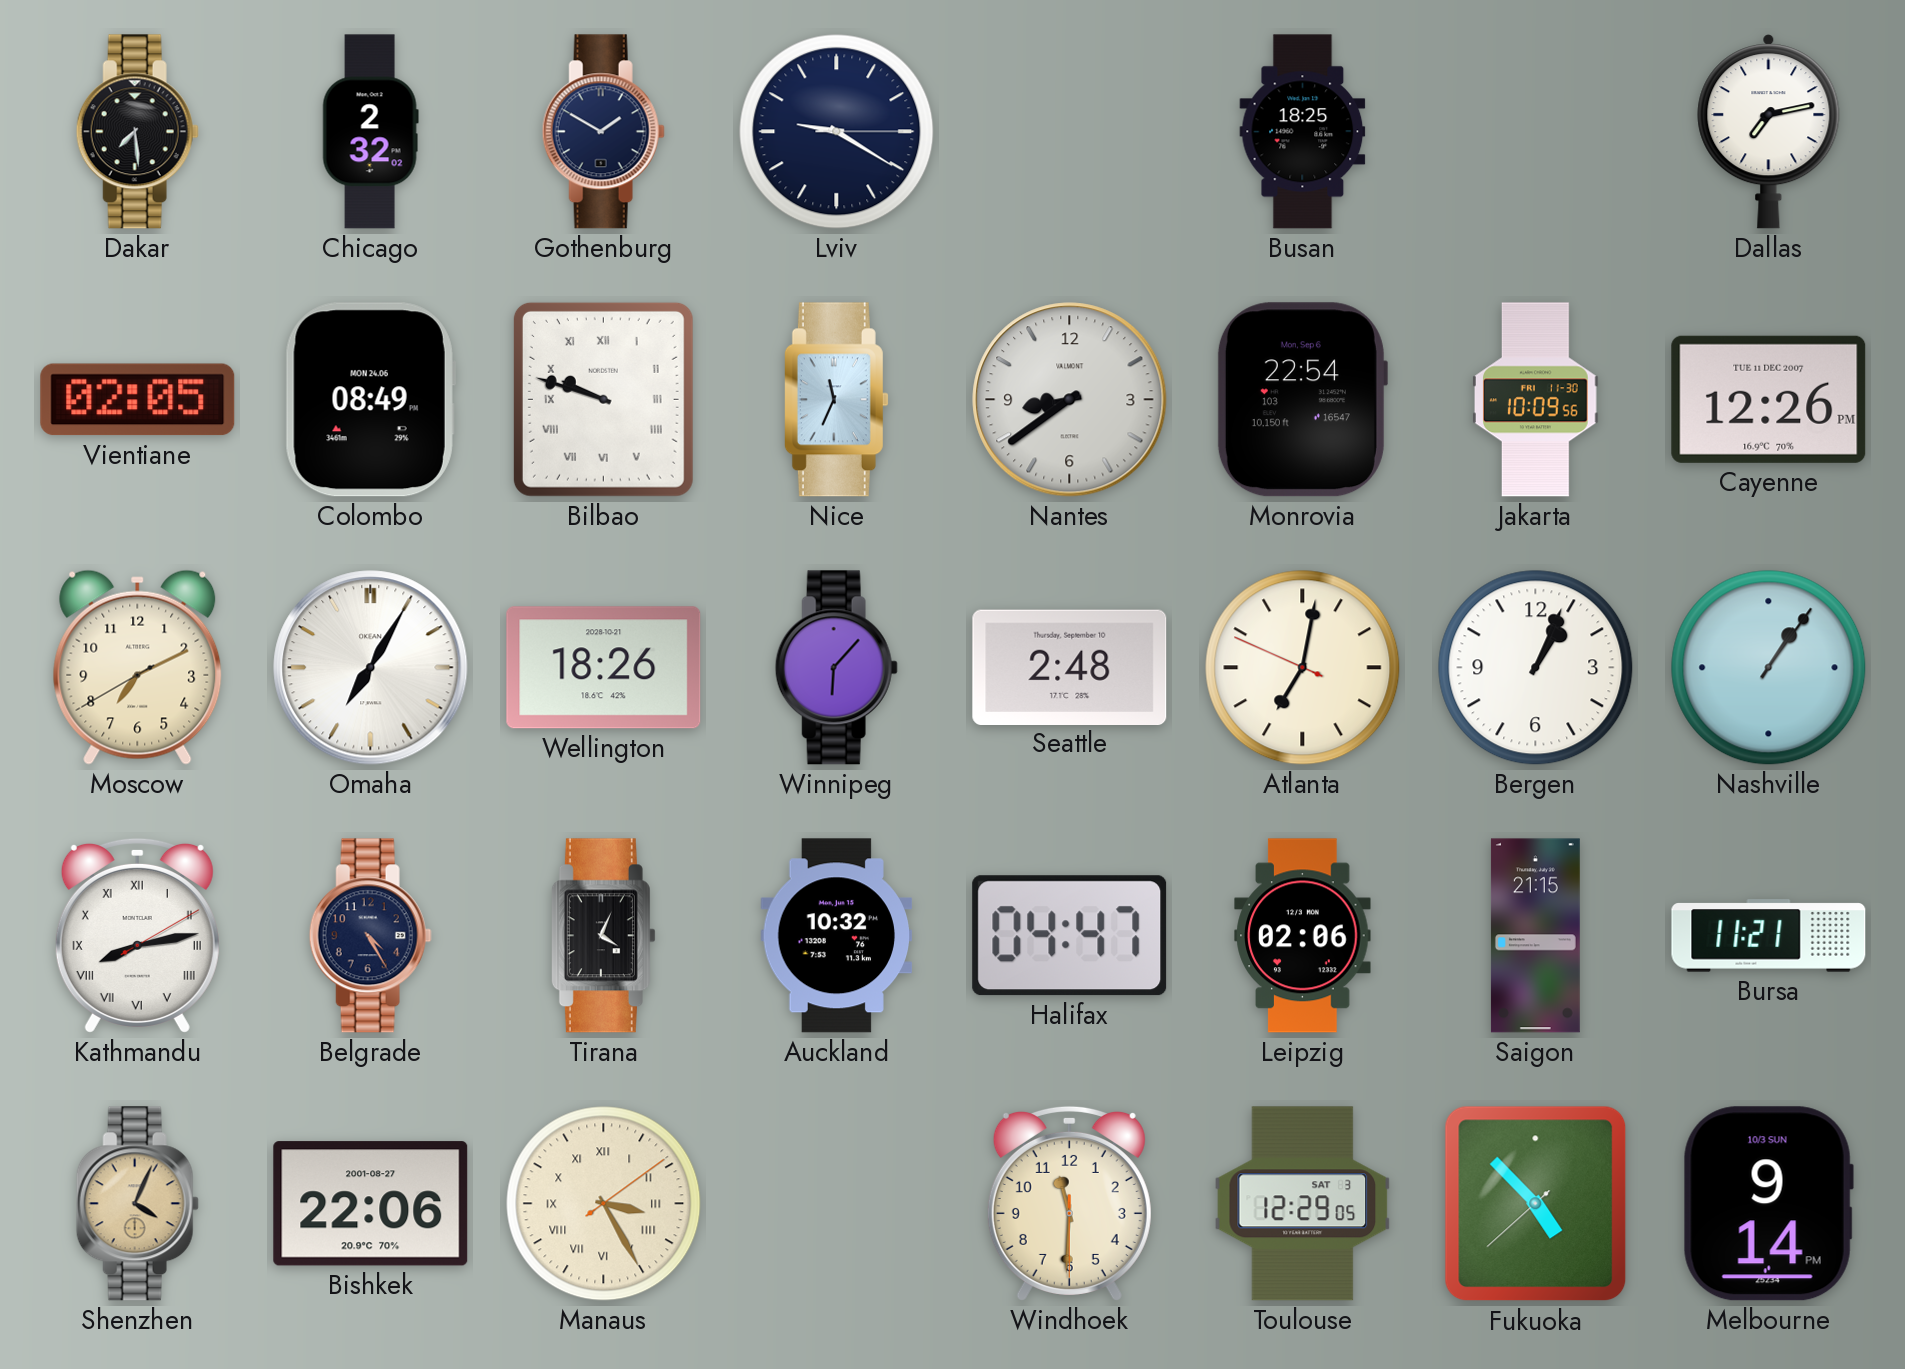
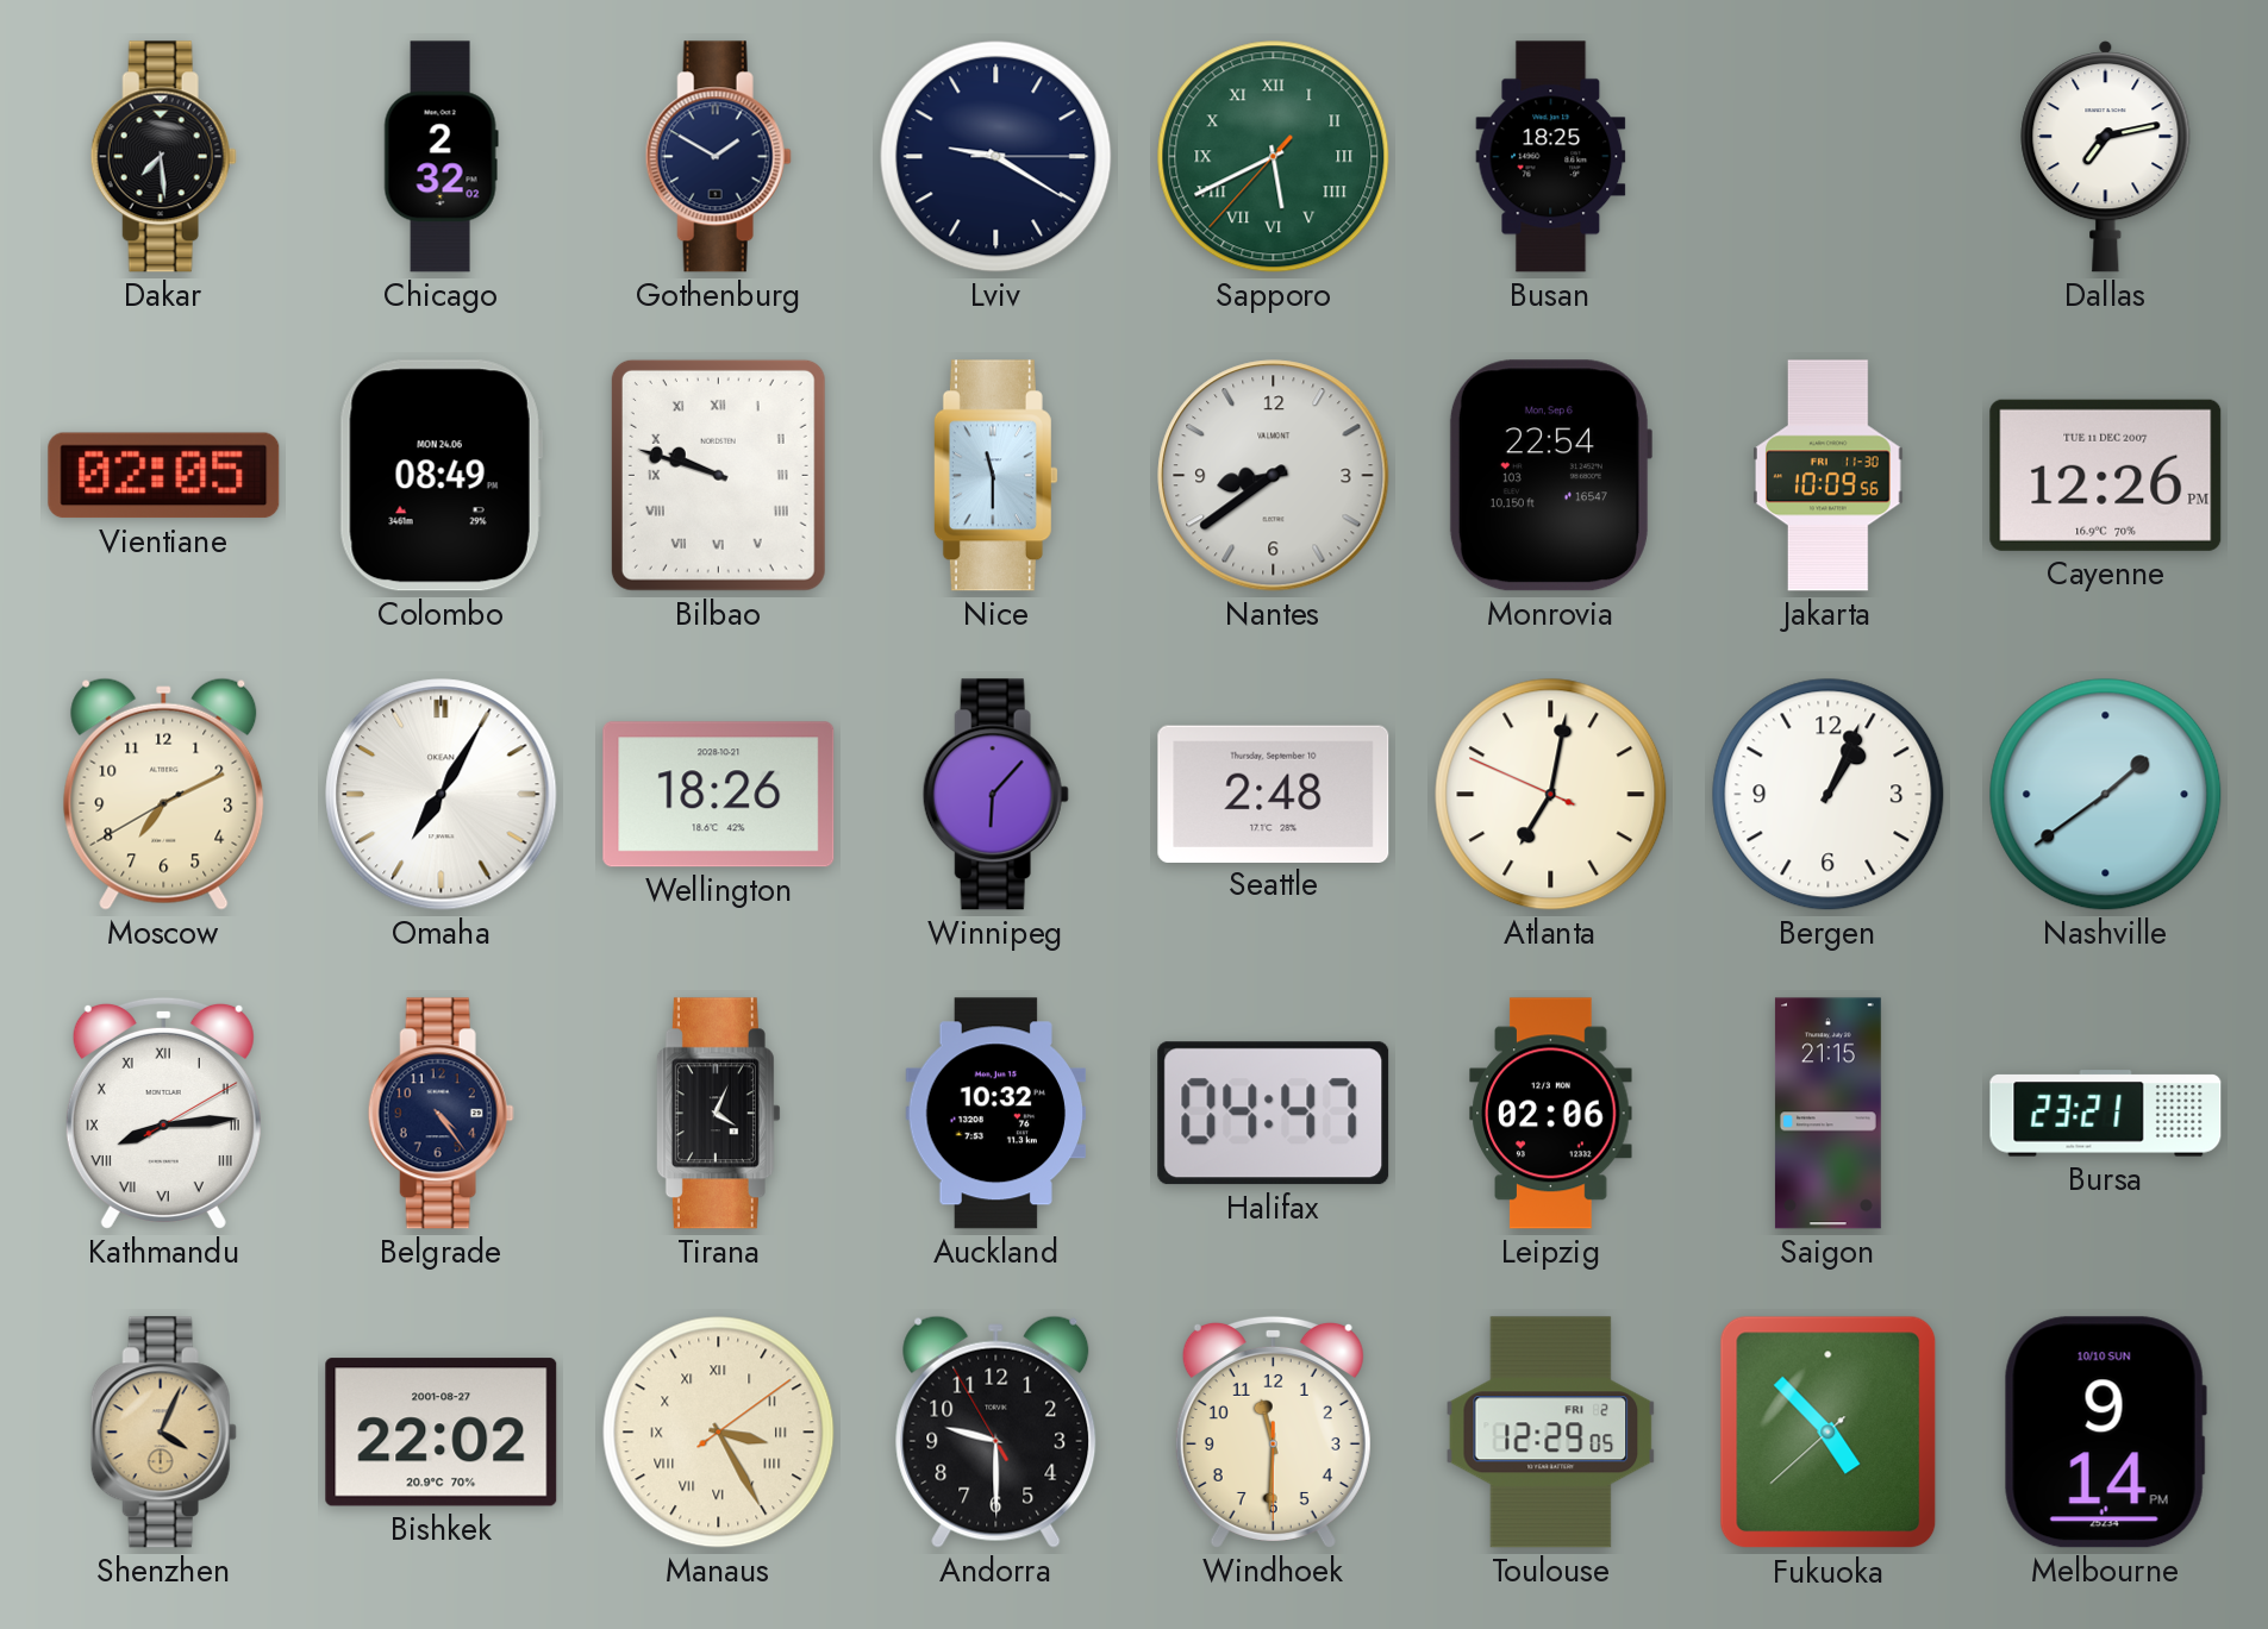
Sapporo: none -> 5:40
Nice: 11:34 -> 11:30
Nashville: 1:06 -> 1:39
Kathmandu: 8:13 -> 8:14
Belgrade: 4:25 -> 4:24
Bursa: 11:21 -> 23:21
Bishkek: 22:06 -> 22:02
Andorra: none -> 9:29
Toulouse date: SAT 3 -> FRI 2
Melbourne date: 10/3 SUN -> 10/10 SUN
